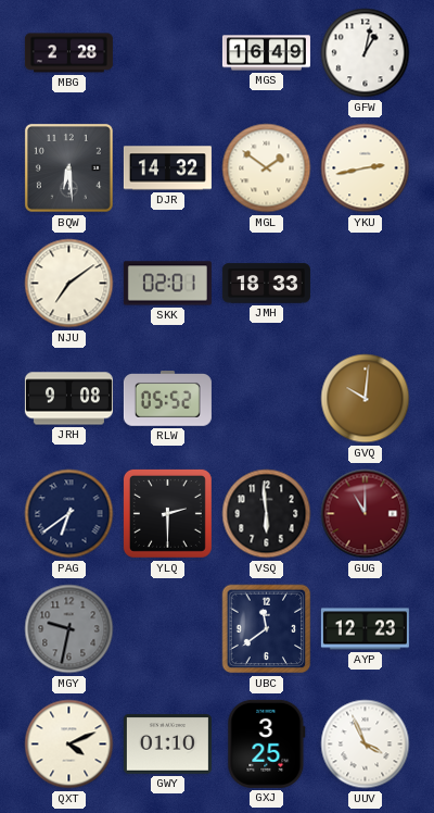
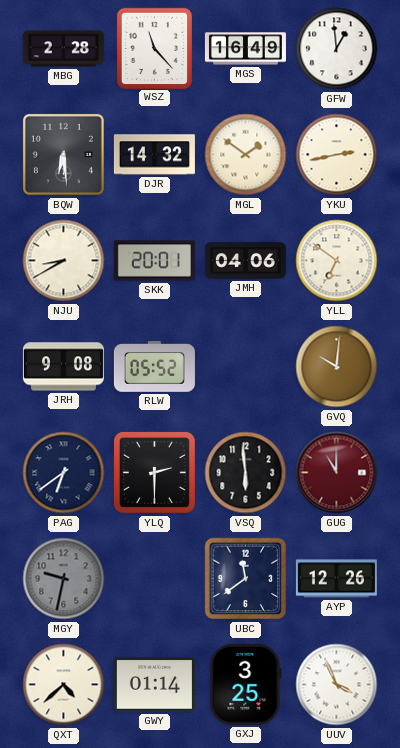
WSZ: none -> 11:23
GFW: 1:02 -> 12:59
NJU: 7:09 -> 8:40
SKK: 02:01 -> 20:01
JMH: 18:33 -> 04:06
YLL: none -> 6:51
AYP: 12:23 -> 12:26
QXT: 4:11 -> 4:38
GWY: 01:10 -> 01:14
